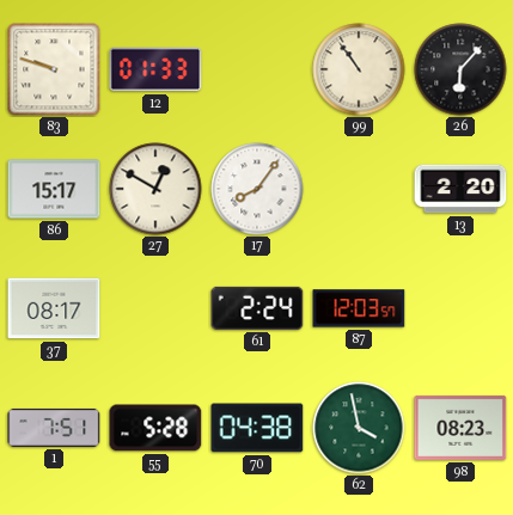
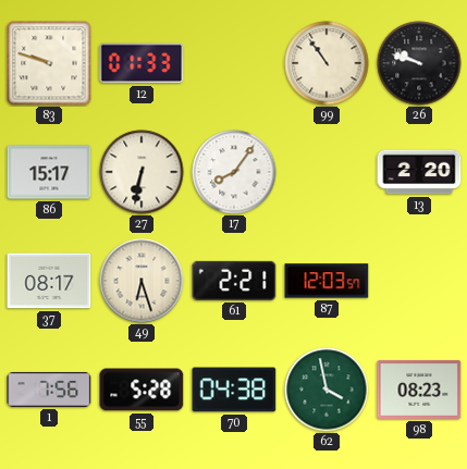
26: 6:07 -> 9:48
27: 12:50 -> 6:32
49: none -> 6:27
61: 2:24 -> 2:21
1: 7:51 -> 7:56
